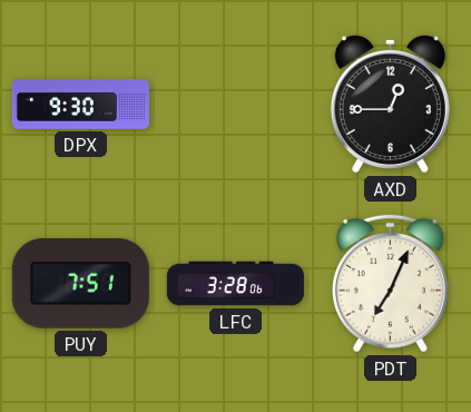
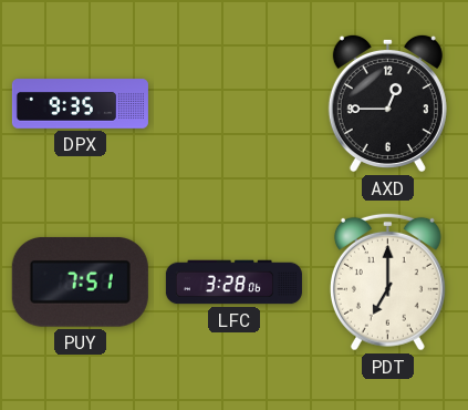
DPX: 9:30 -> 9:35
PDT: 7:04 -> 7:00
